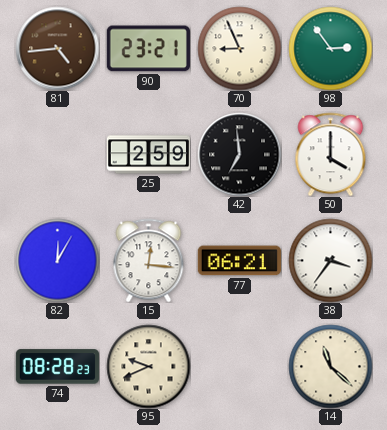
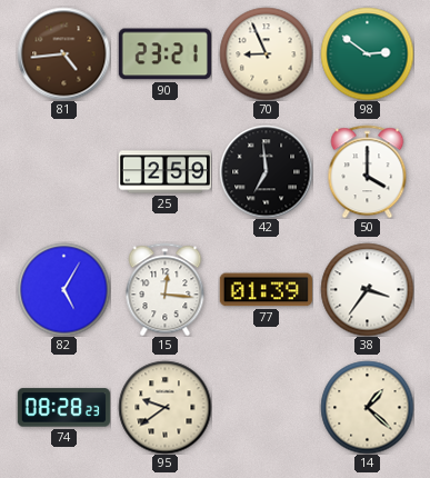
98: 2:54 -> 2:51
82: 12:05 -> 5:05
77: 06:21 -> 01:39
95: 9:41 -> 9:39
14: 11:22 -> 1:22
